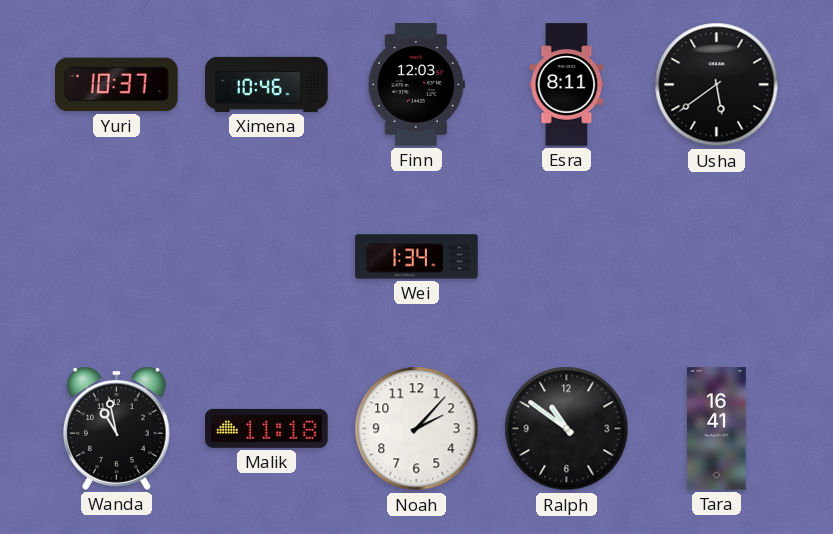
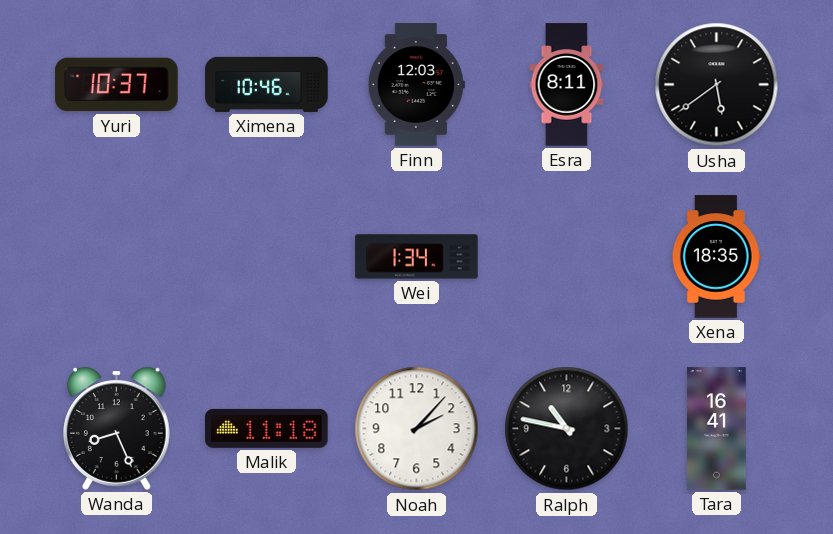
Xena: none -> 18:35
Wanda: 10:58 -> 8:26
Ralph: 10:51 -> 10:47
